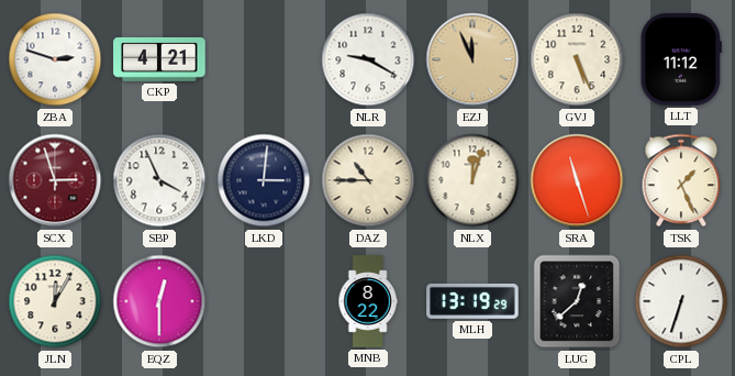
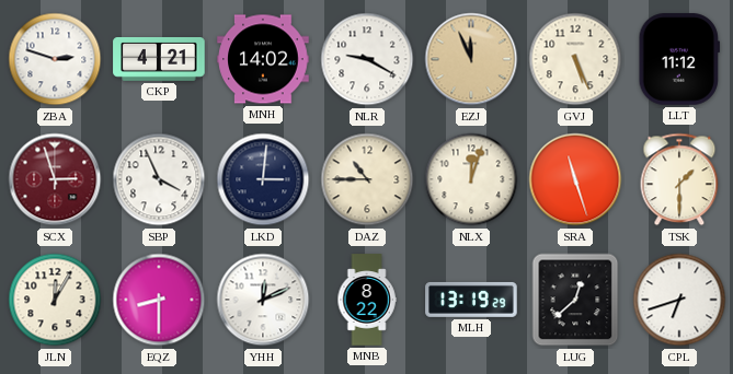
MNH: none -> 14:02
TSK: 1:26 -> 1:30
EQZ: 12:30 -> 8:30
YHH: none -> 12:11
CPL: 6:33 -> 6:42
